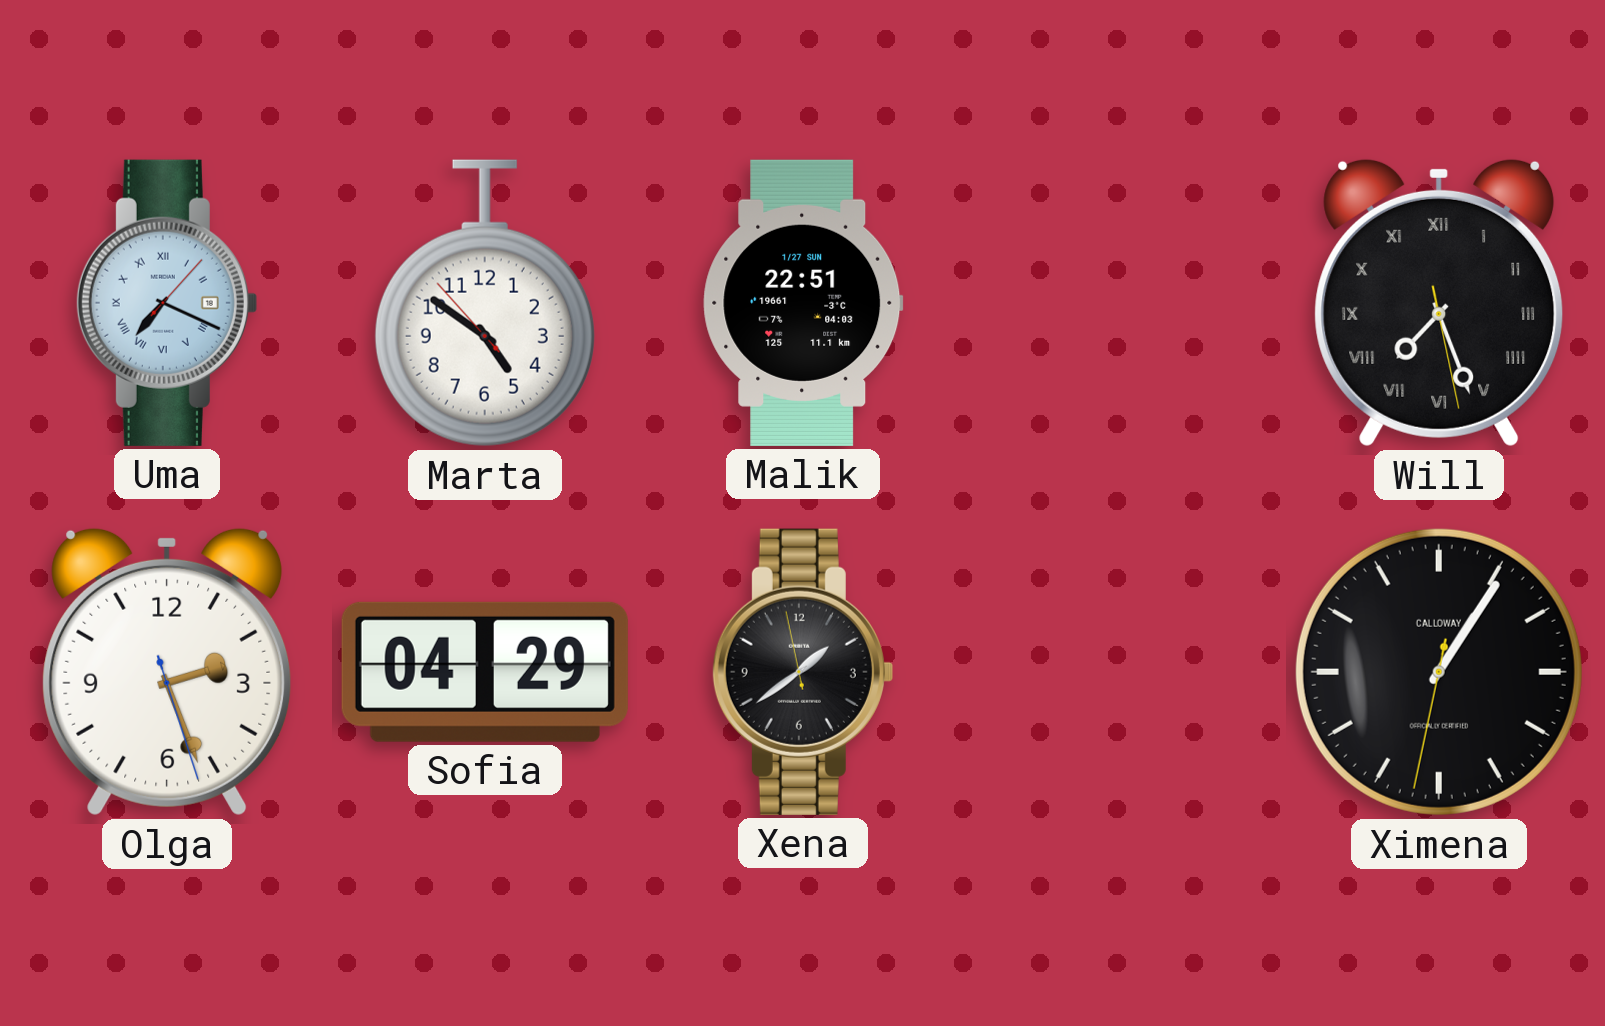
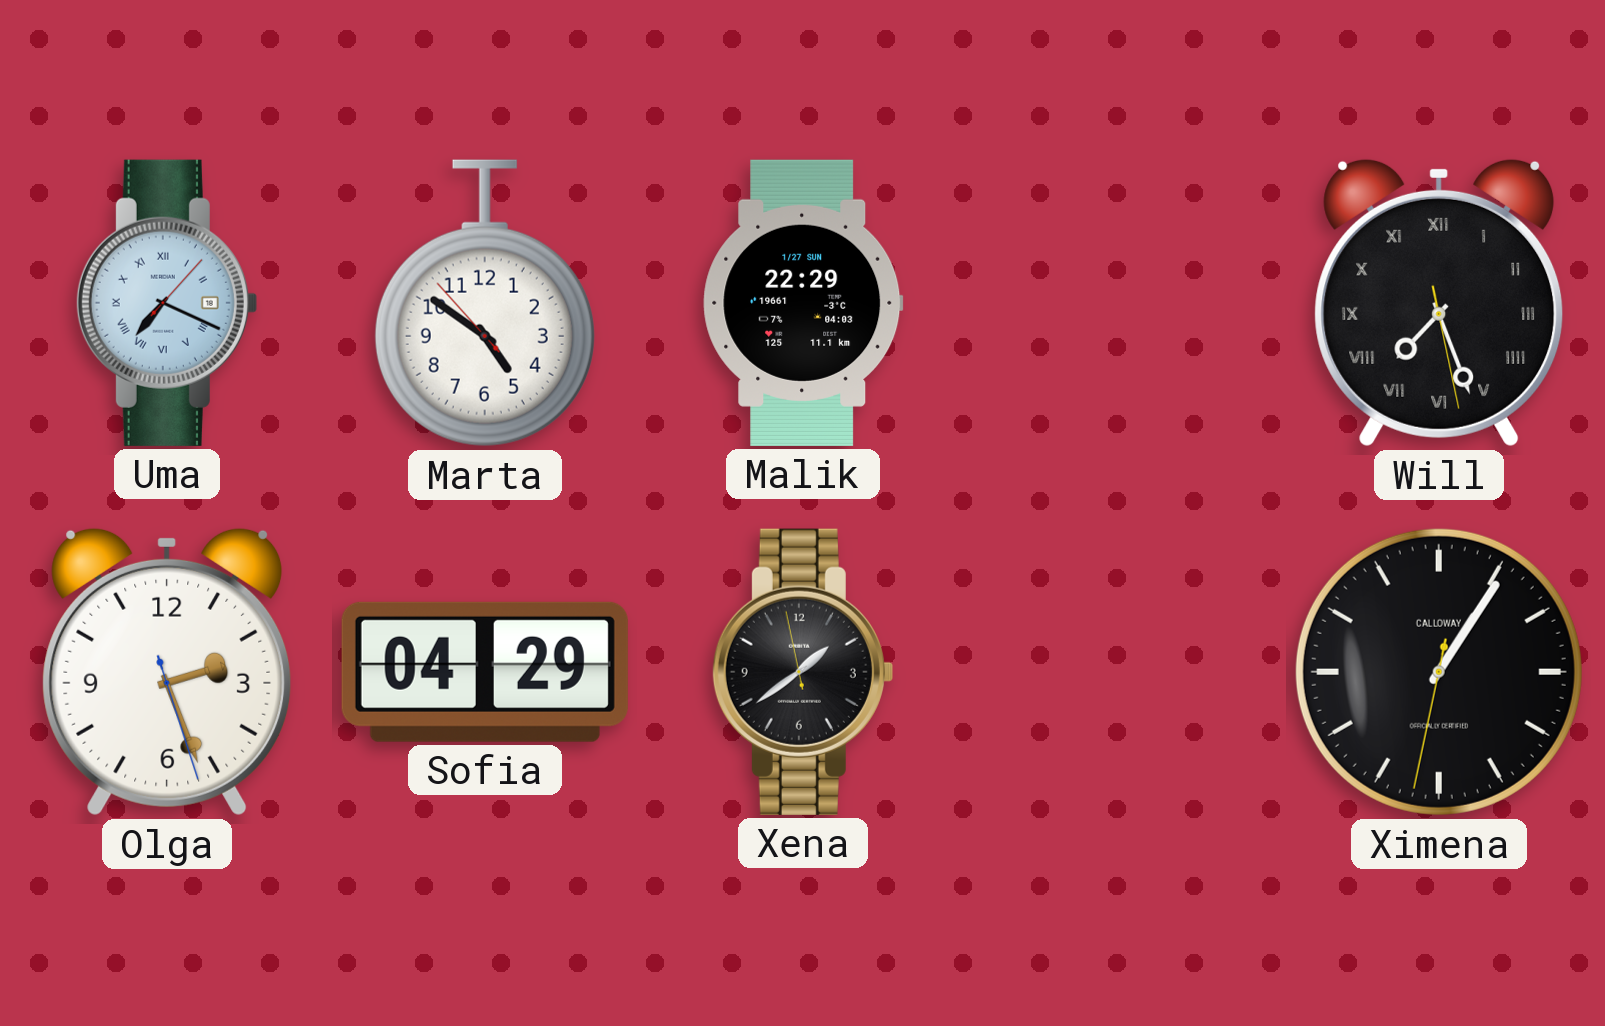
Malik: 22:51 -> 22:29
